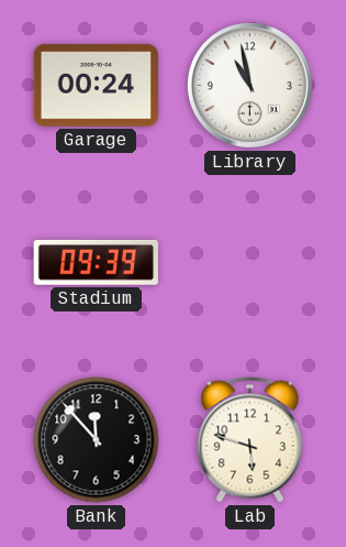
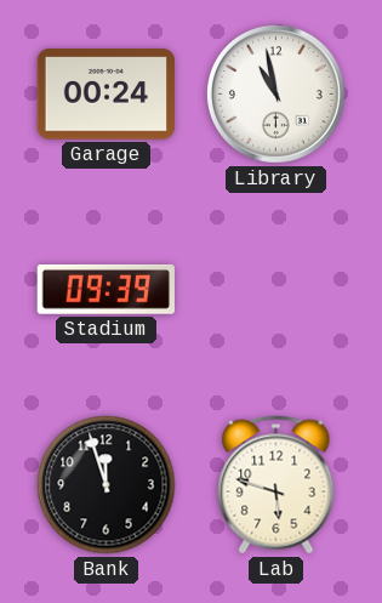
Bank: 11:53 -> 11:57
